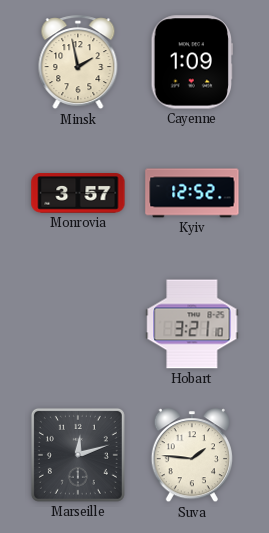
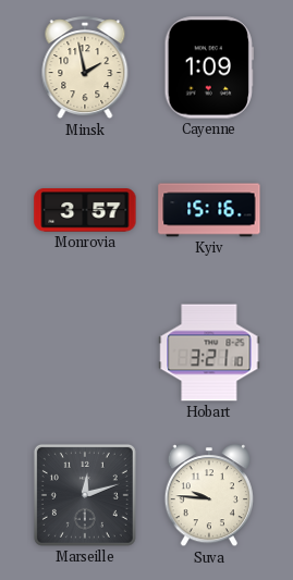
Kyiv: 12:52 -> 15:16
Suva: 1:46 -> 9:46
